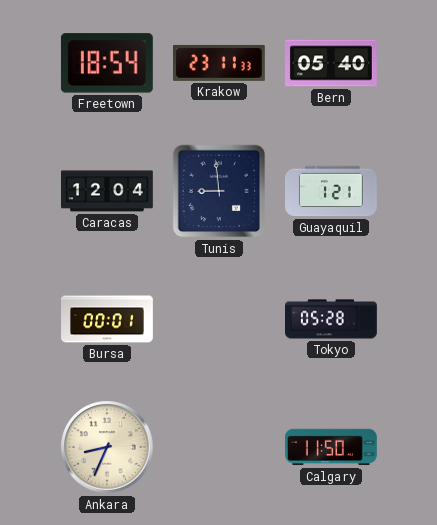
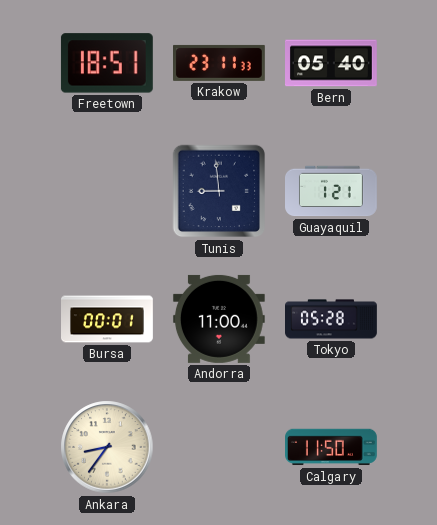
Freetown: 18:54 -> 18:51
Caracas: 12:04 -> none
Andorra: none -> 11:00
Ankara: 8:34 -> 8:36
